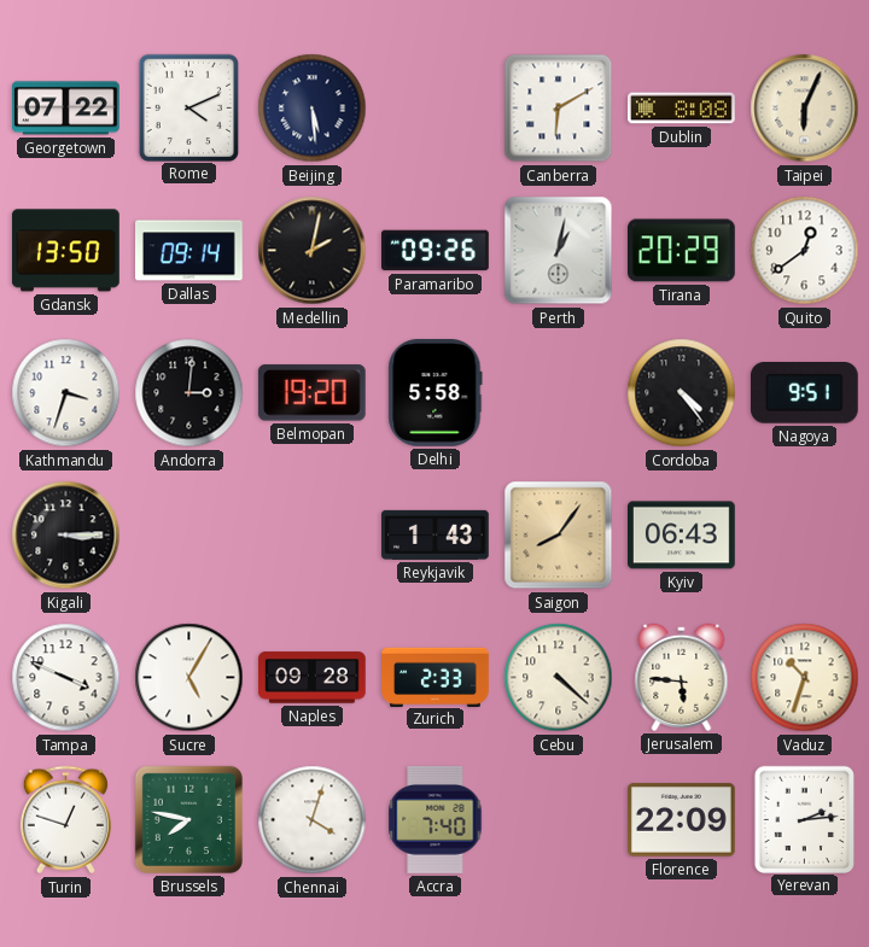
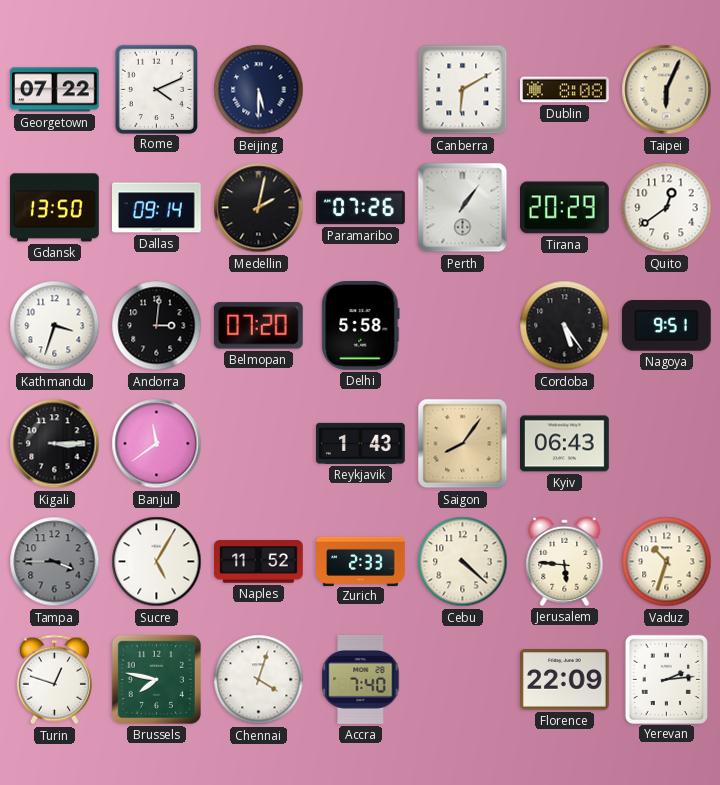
Beijing: 5:29 -> 5:30
Paramaribo: 09:26 -> 07:26
Perth: 1:02 -> 1:06
Belmopan: 19:20 -> 07:20
Cordoba: 4:24 -> 5:24
Banjul: none -> 11:39
Tampa: 3:49 -> 3:45
Tampa dial: white -> grey
Naples: 09:28 -> 11:52
